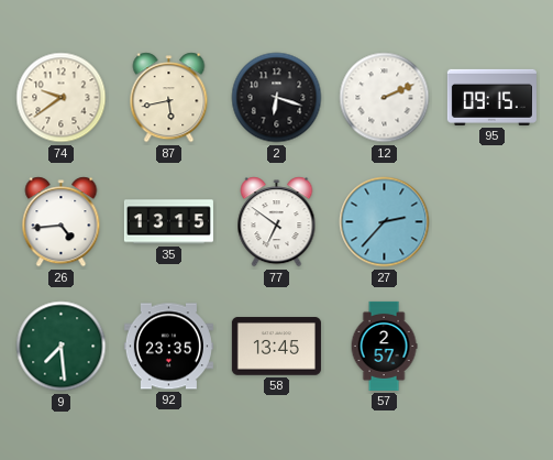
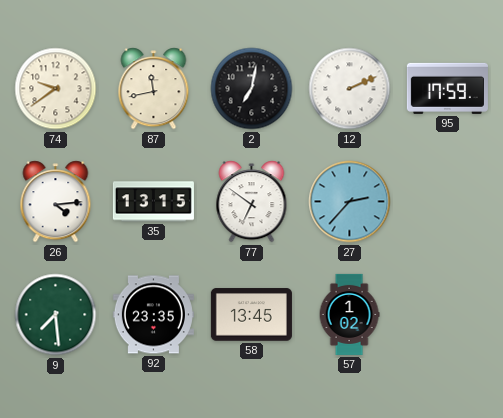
87: 5:43 -> 11:43
2: 6:18 -> 7:02
95: 09:15 -> 17:59
26: 4:44 -> 4:14
57: 2:57 -> 1:02
